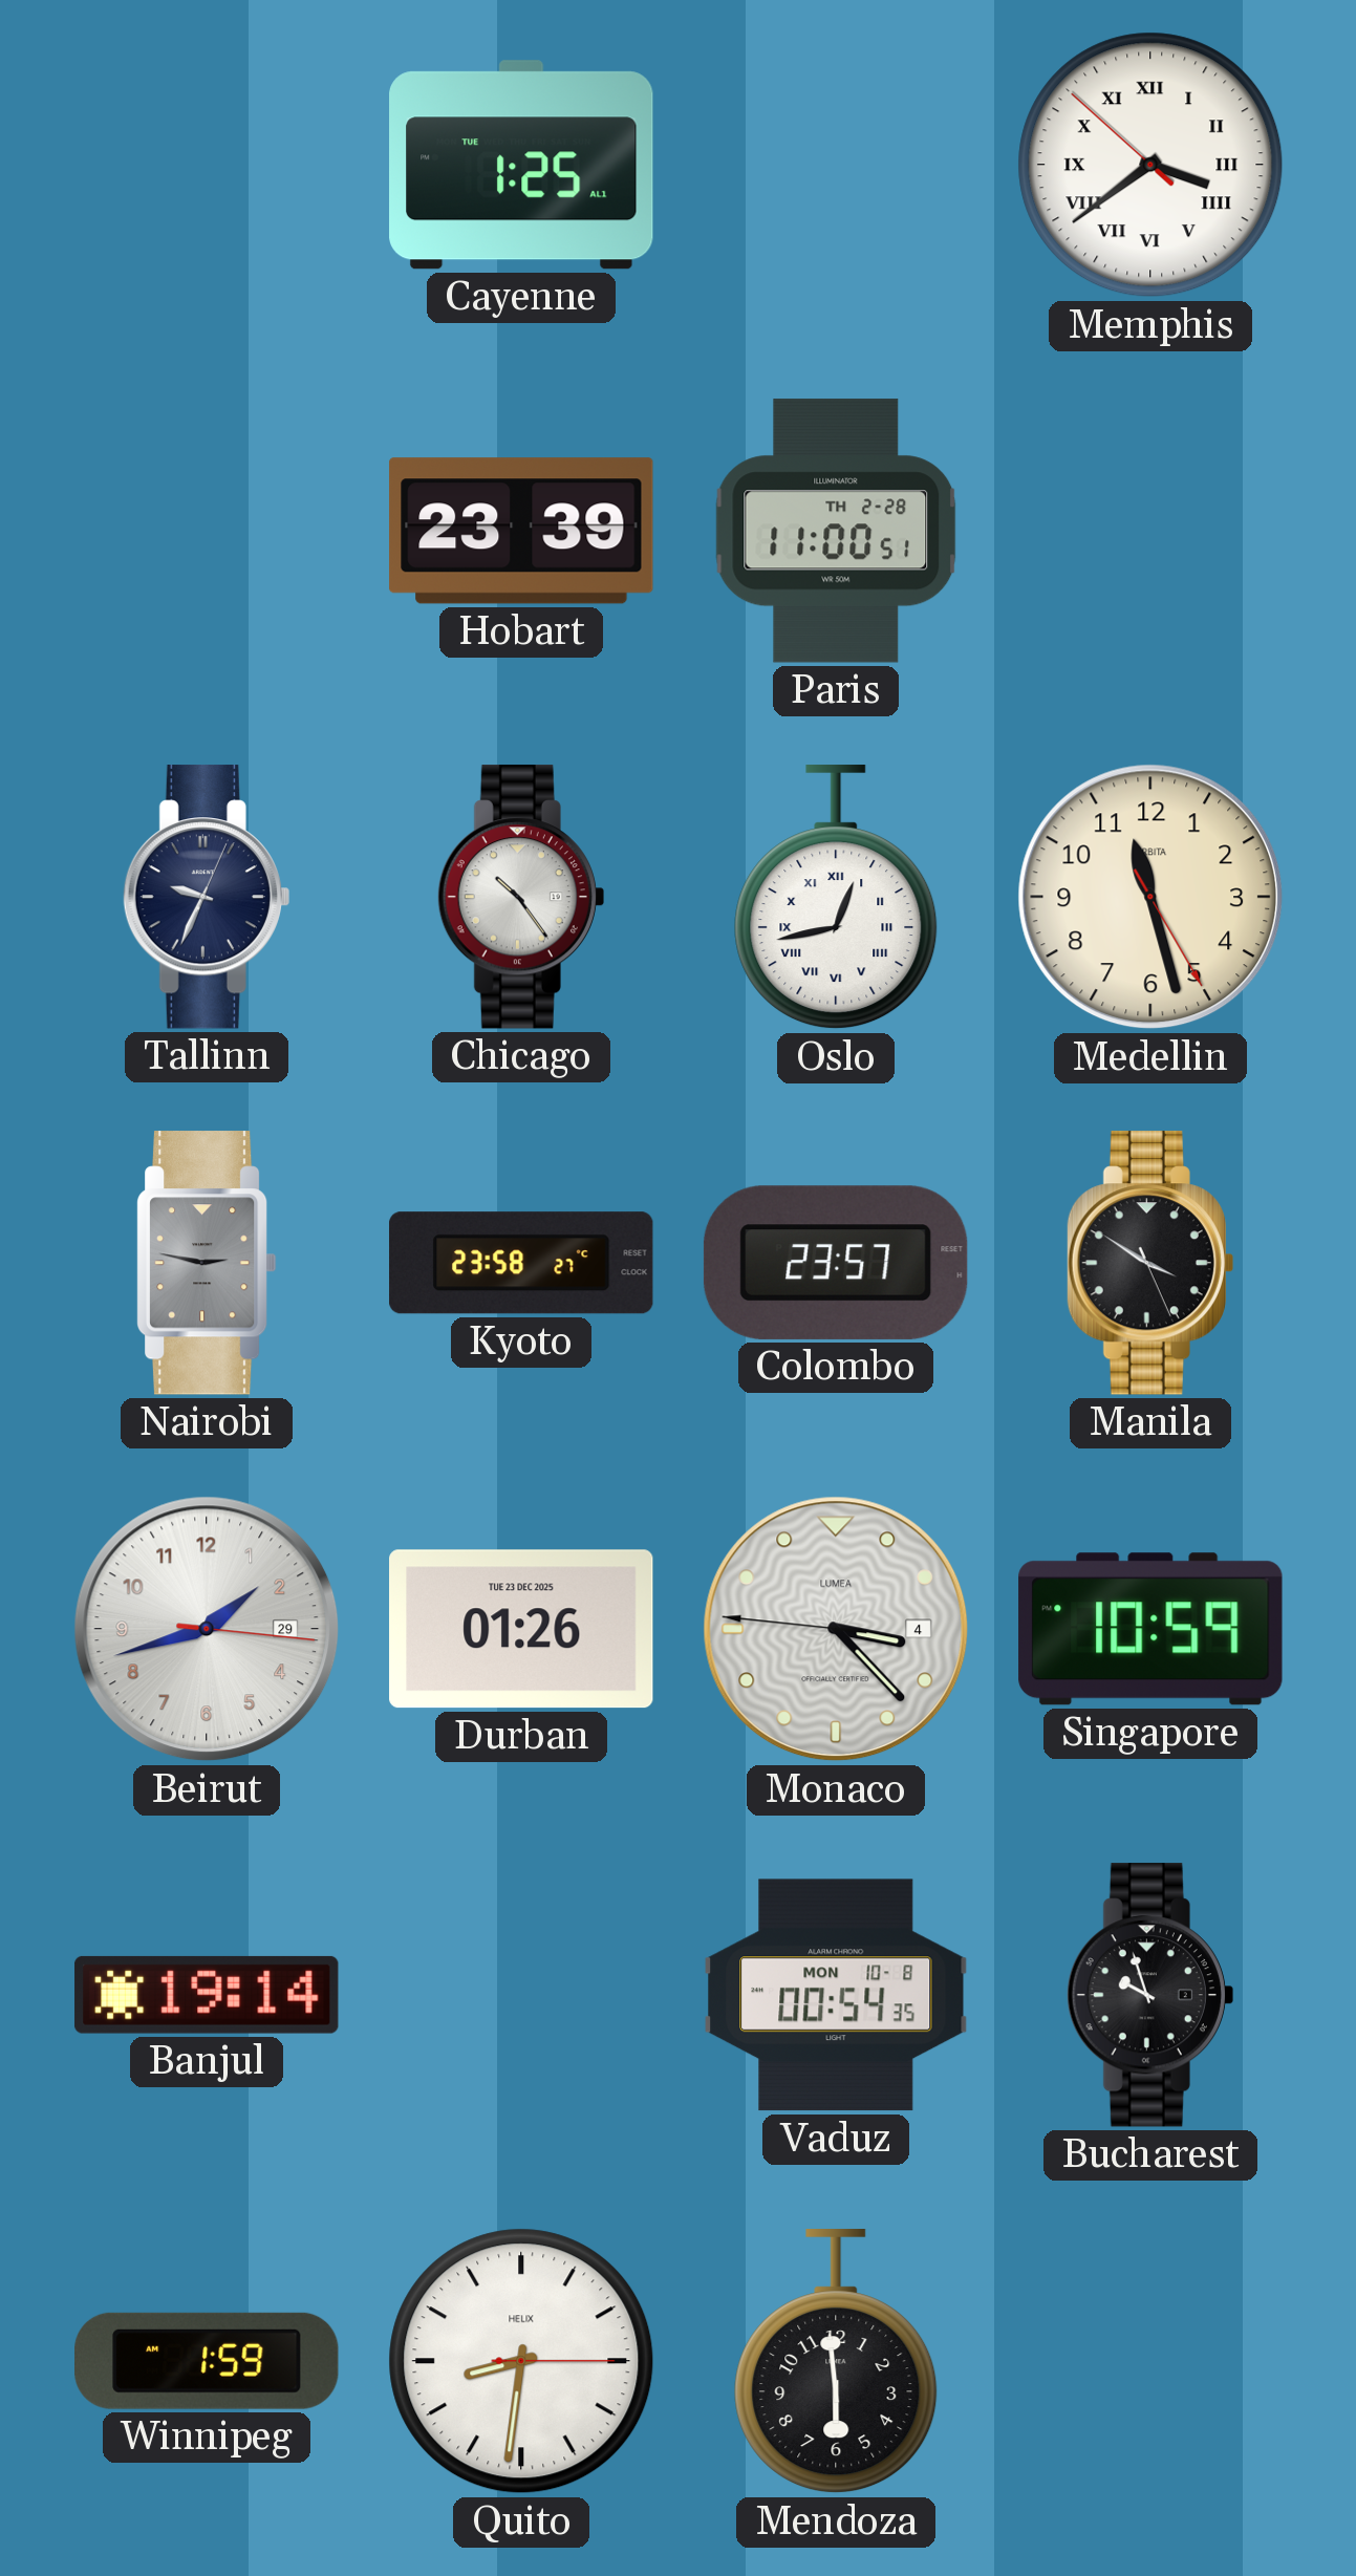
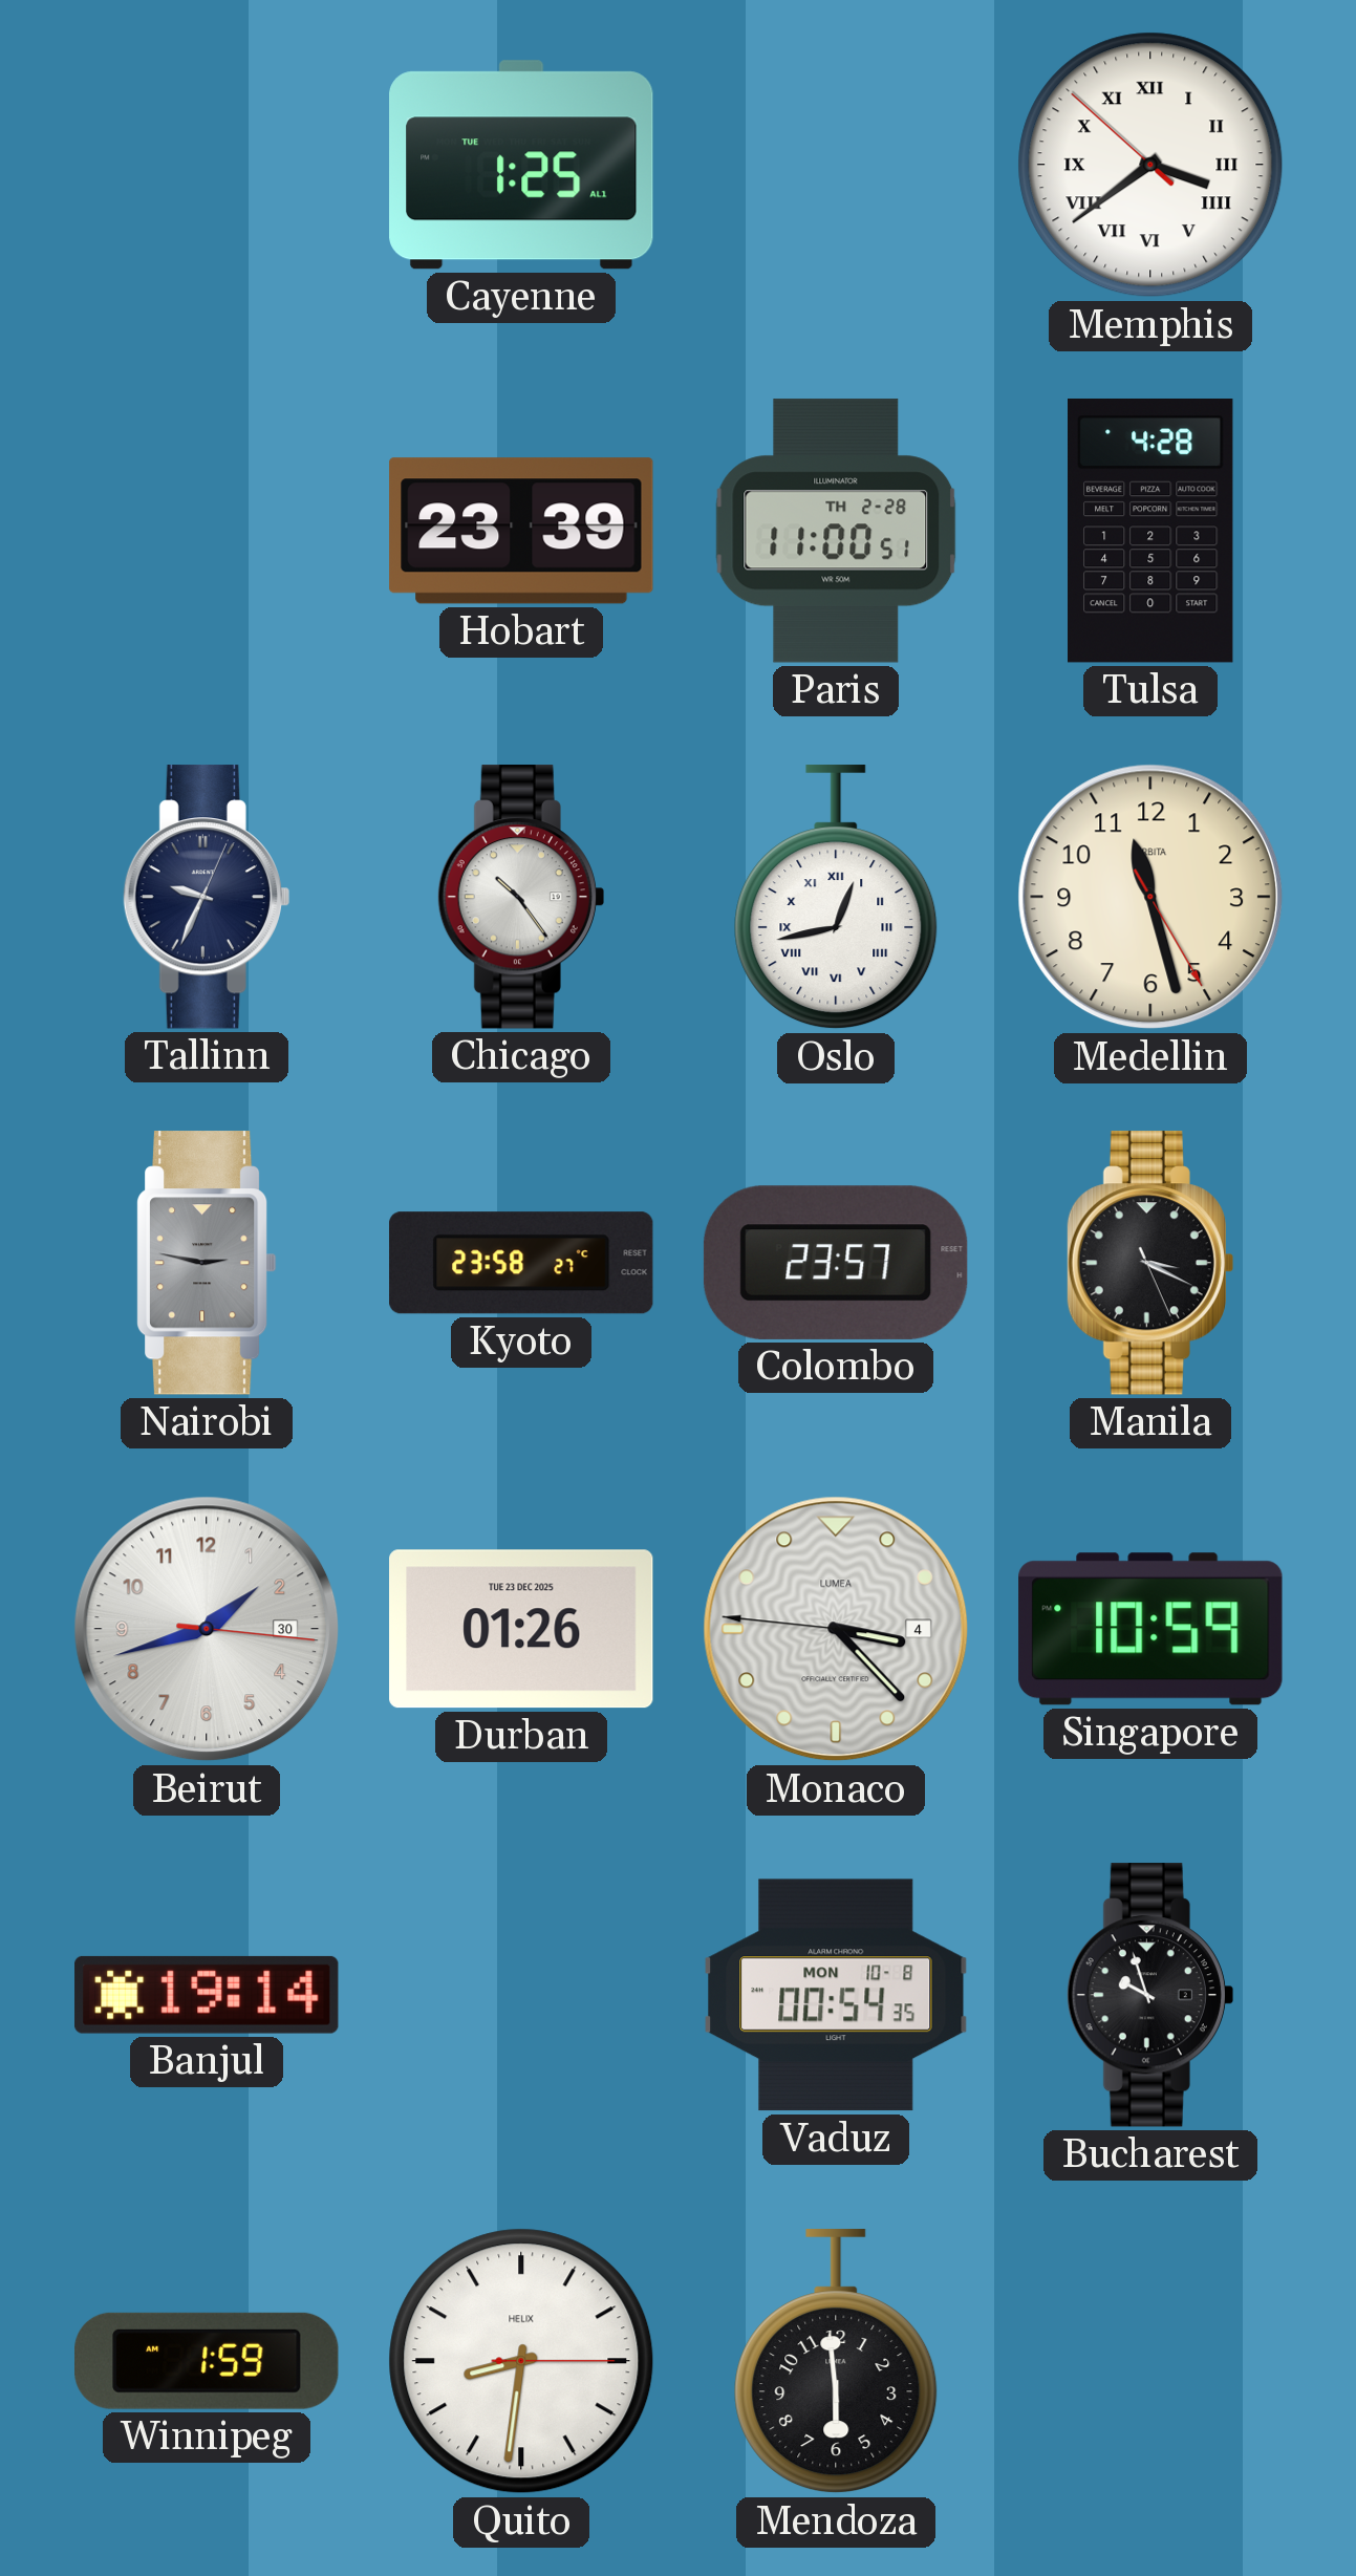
Tulsa: none -> 4:28
Manila: 3:50 -> 3:19
Beirut date: 29 -> 30
